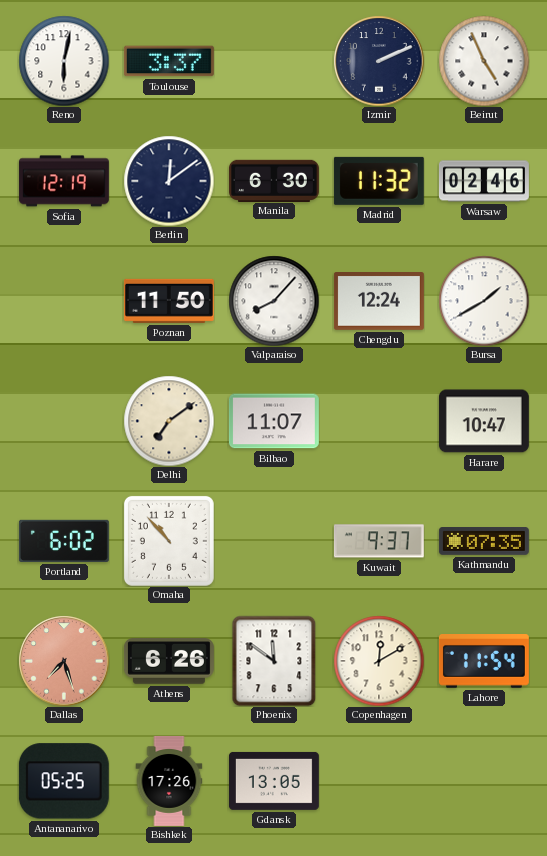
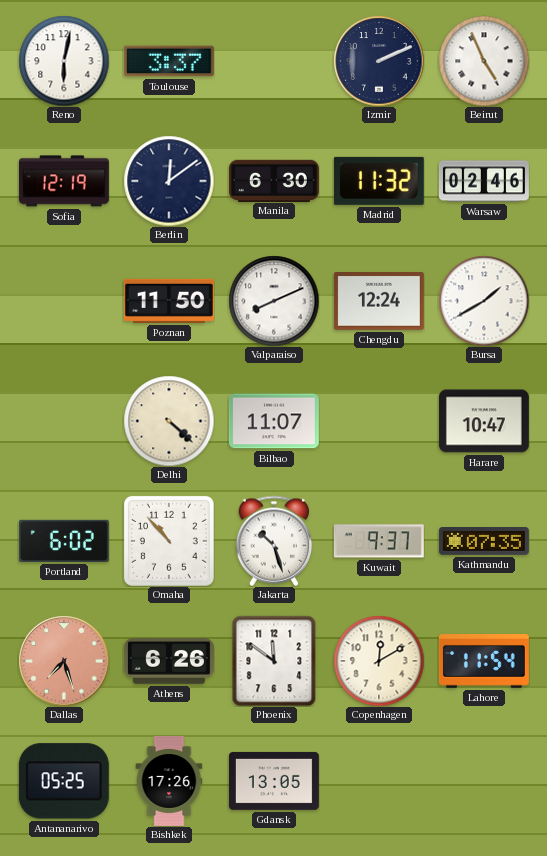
Valparaiso: 8:07 -> 8:11
Delhi: 7:09 -> 4:22
Jakarta: none -> 10:27
